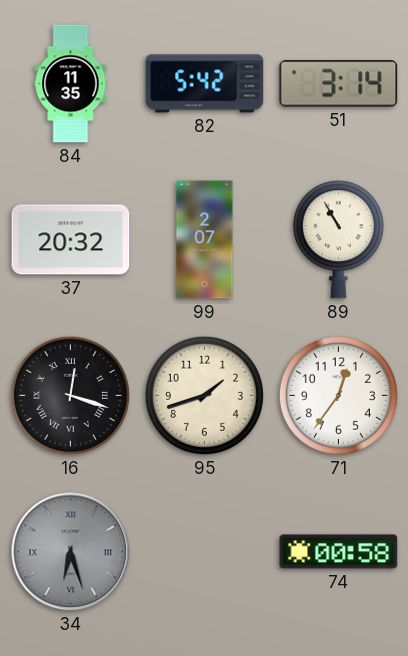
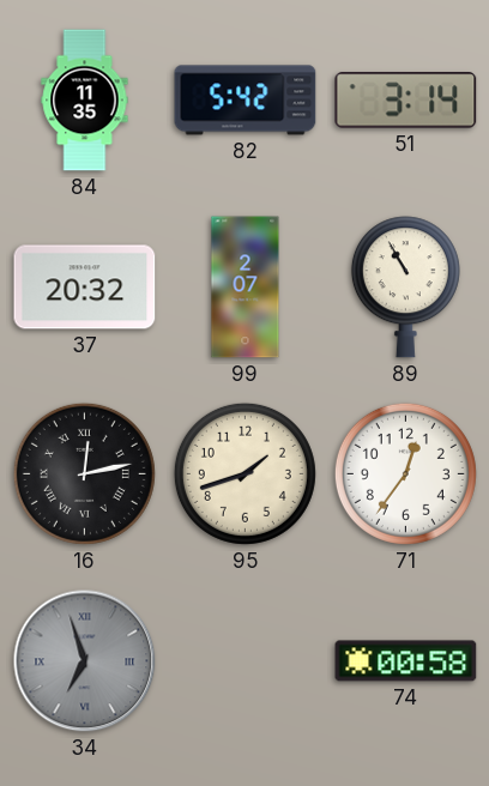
16: 12:18 -> 12:13
34: 6:27 -> 6:57
